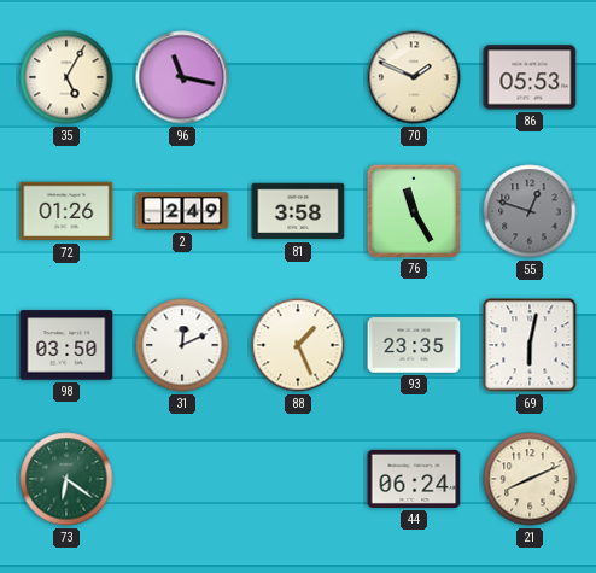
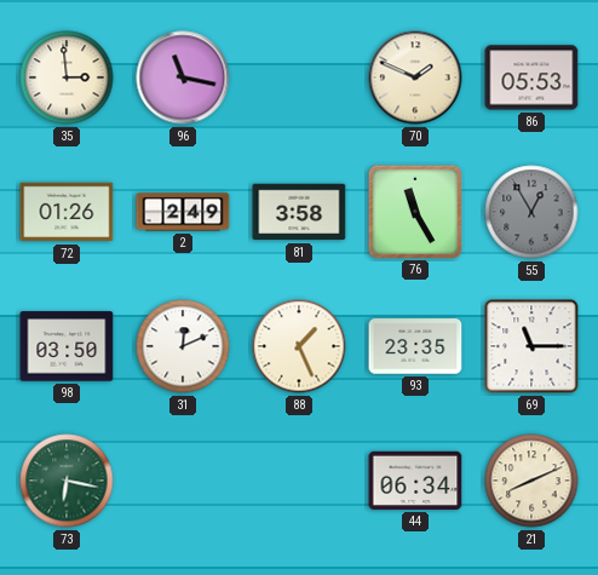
35: 5:05 -> 2:59
55: 12:48 -> 12:55
69: 6:02 -> 11:15
73: 6:21 -> 6:17
44: 06:24 -> 06:34
